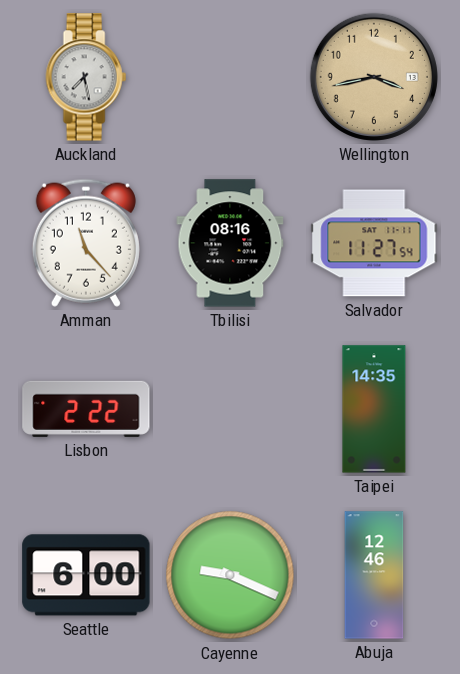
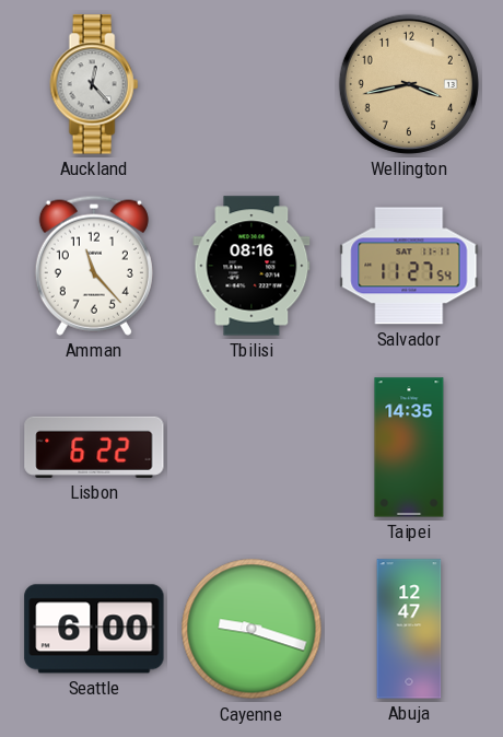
Auckland: 7:28 -> 12:23
Lisbon: 2:22 -> 6:22
Cayenne: 9:19 -> 9:18
Abuja: 12:46 -> 12:47
